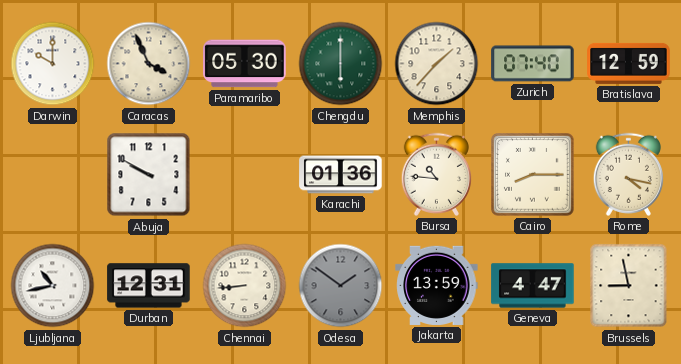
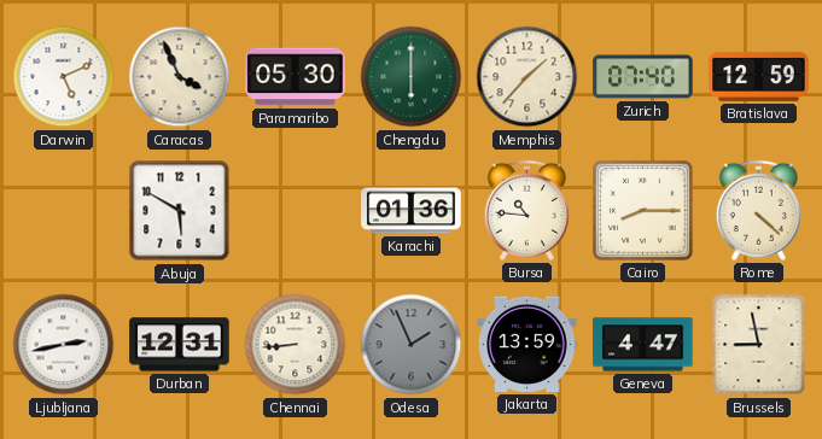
Darwin: 10:00 -> 5:11
Abuja: 9:50 -> 5:50
Rome: 4:17 -> 4:22
Ljubljana: 10:43 -> 2:43
Odesa: 1:51 -> 1:56
